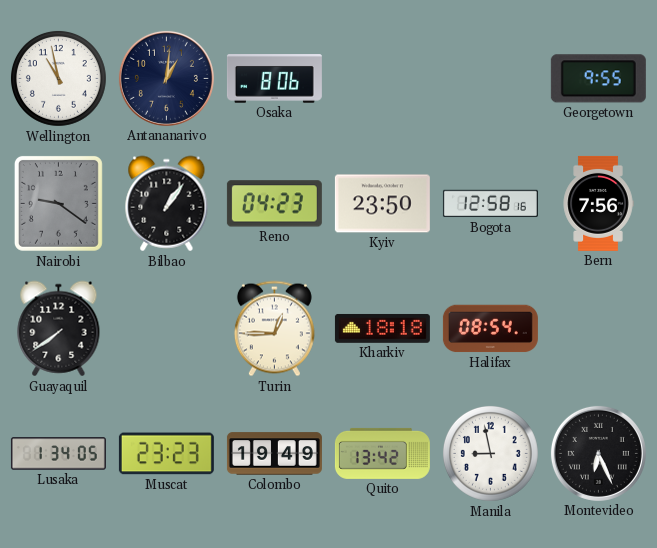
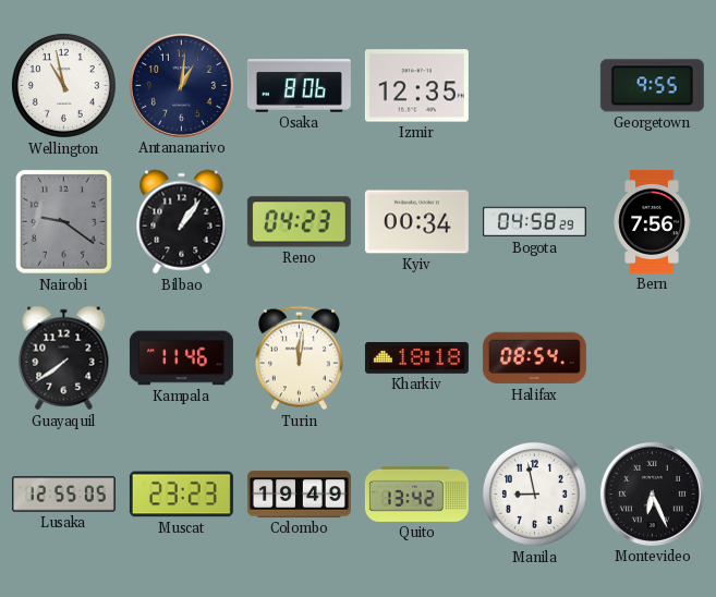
Izmir: none -> 12:35
Kyiv: 23:50 -> 00:34
Bogota: 12:58 -> 04:58
Kampala: none -> 11:46
Turin: 12:45 -> 12:01
Lusaka: 1:34 -> 12:55
